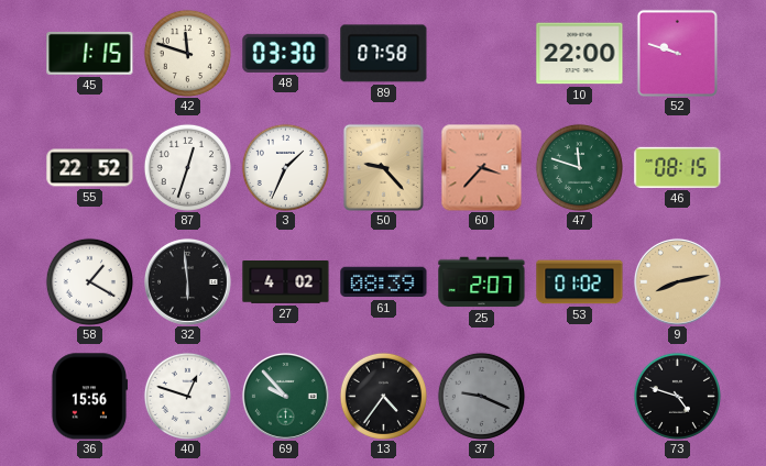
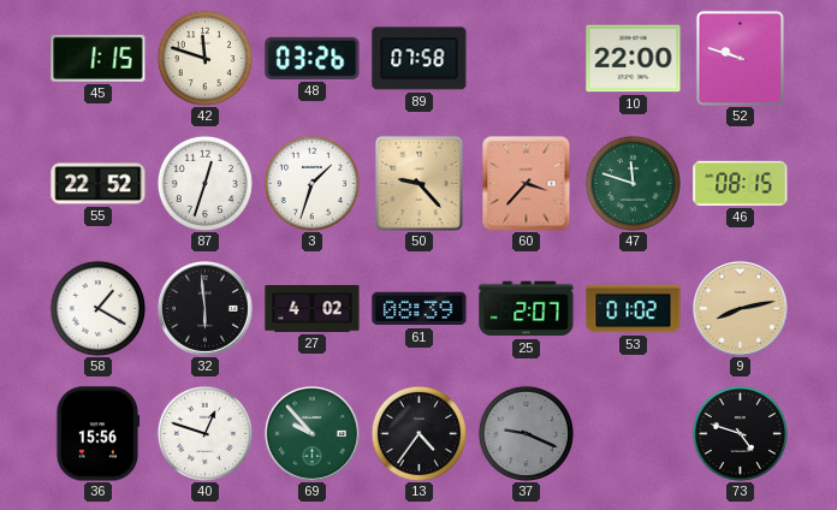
48: 03:30 -> 03:26
3: 1:34 -> 1:33
